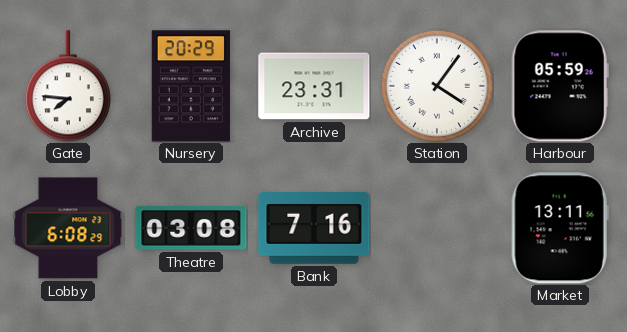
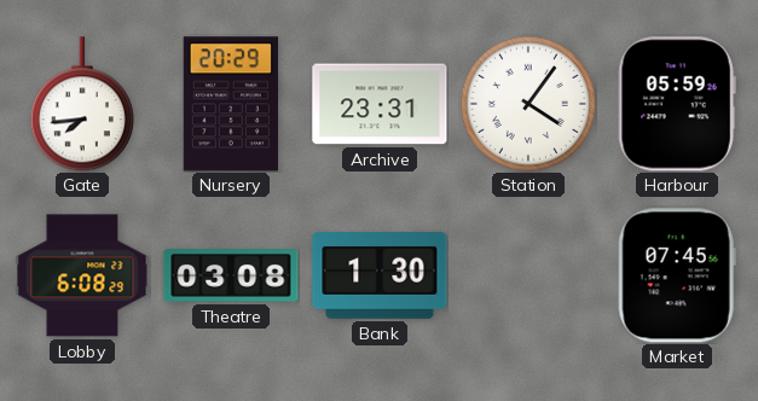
Gate: 7:46 -> 7:44
Bank: 7:16 -> 1:30
Market: 13:11 -> 07:45
